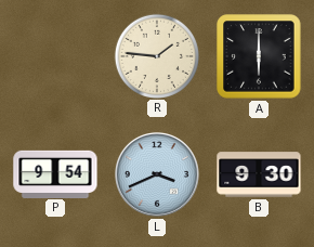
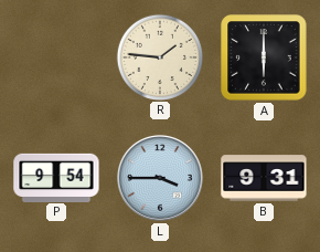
L: 3:41 -> 3:45
B: 9:30 -> 9:31
